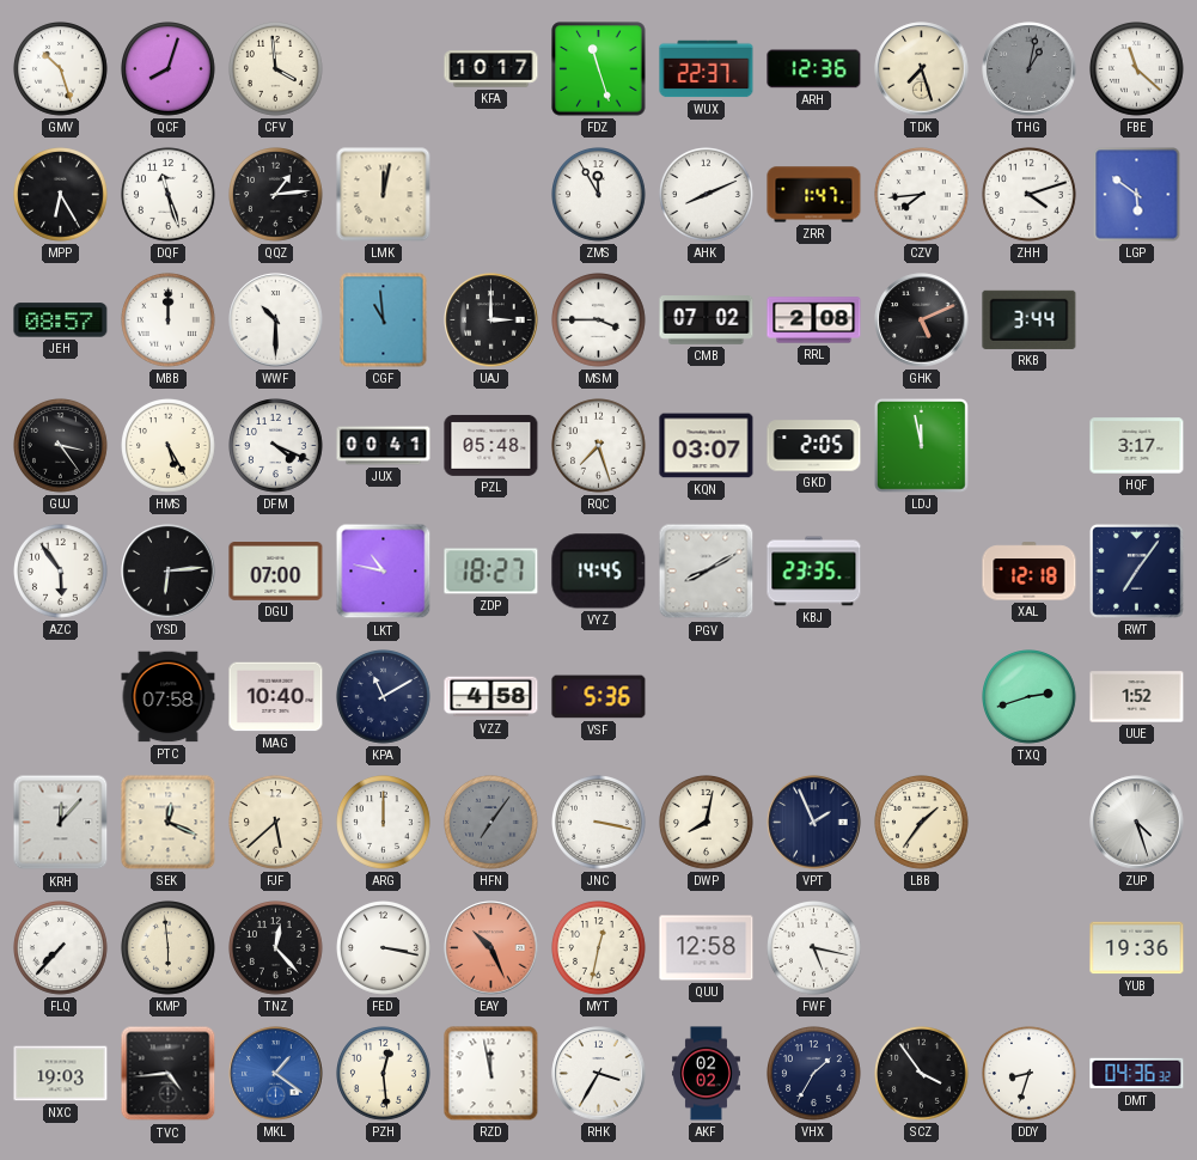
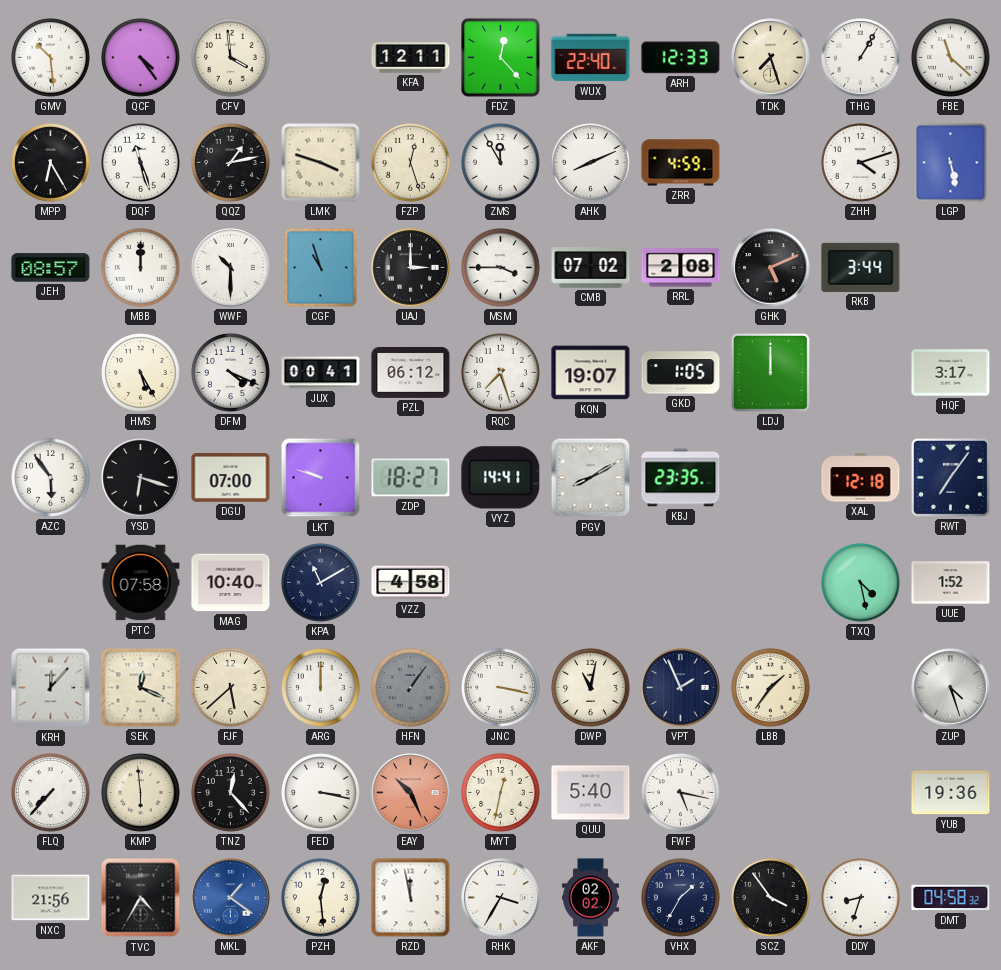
GMV: 10:27 -> 10:29
QCF: 8:03 -> 4:24
KFA: 10:17 -> 12:11
FDZ: 11:27 -> 12:23
WUX: 22:37 -> 22:40
ARH: 12:36 -> 12:33
THG: 1:02 -> 1:05
THG dial: grey -> white
QQZ: 1:14 -> 1:13
LMK: 12:02 -> 3:48
FZP: none -> 12:27
ZRR: 1:47 -> 4:59
CZV: 7:44 -> none
LGP: 5:51 -> 5:28
CGF: 10:59 -> 10:57
GUJ: 3:24 -> none
PZL: 05:48 -> 06:12
KQN: 03:07 -> 19:07
GKD: 2:05 -> 1:05
LDJ: 11:58 -> 12:00
YSD: 6:14 -> 6:18
LKT: 10:47 -> 9:48
VYZ: 14:45 -> 14:41
VSF: 5:36 -> none
TXQ: 2:42 -> 4:28
HFN: 7:06 -> 1:06
DWP: 8:02 -> 11:02
QUU: 12:58 -> 5:40
NXC: 19:03 -> 21:56
TVC: 4:44 -> 4:35
DMT: 04:36 -> 04:58
